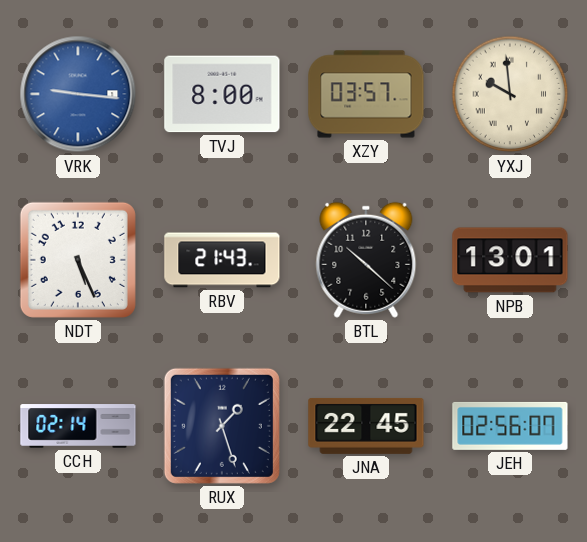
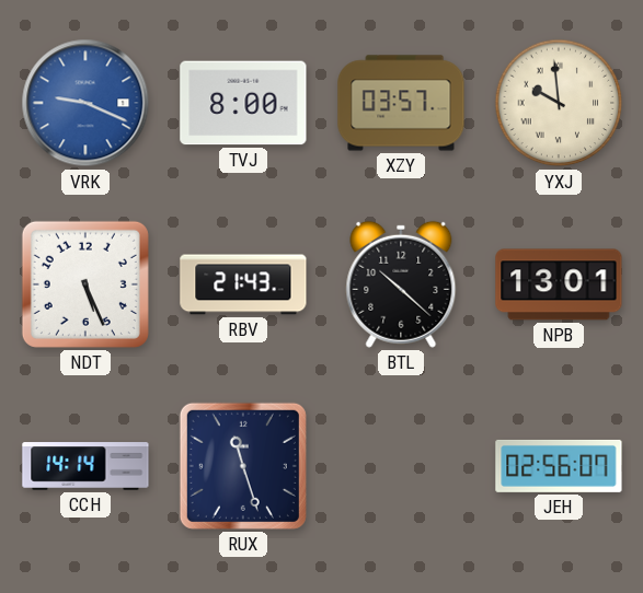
VRK: 9:16 -> 9:19
CCH: 02:14 -> 14:14
RUX: 1:27 -> 11:27
JNA: 22:45 -> none
